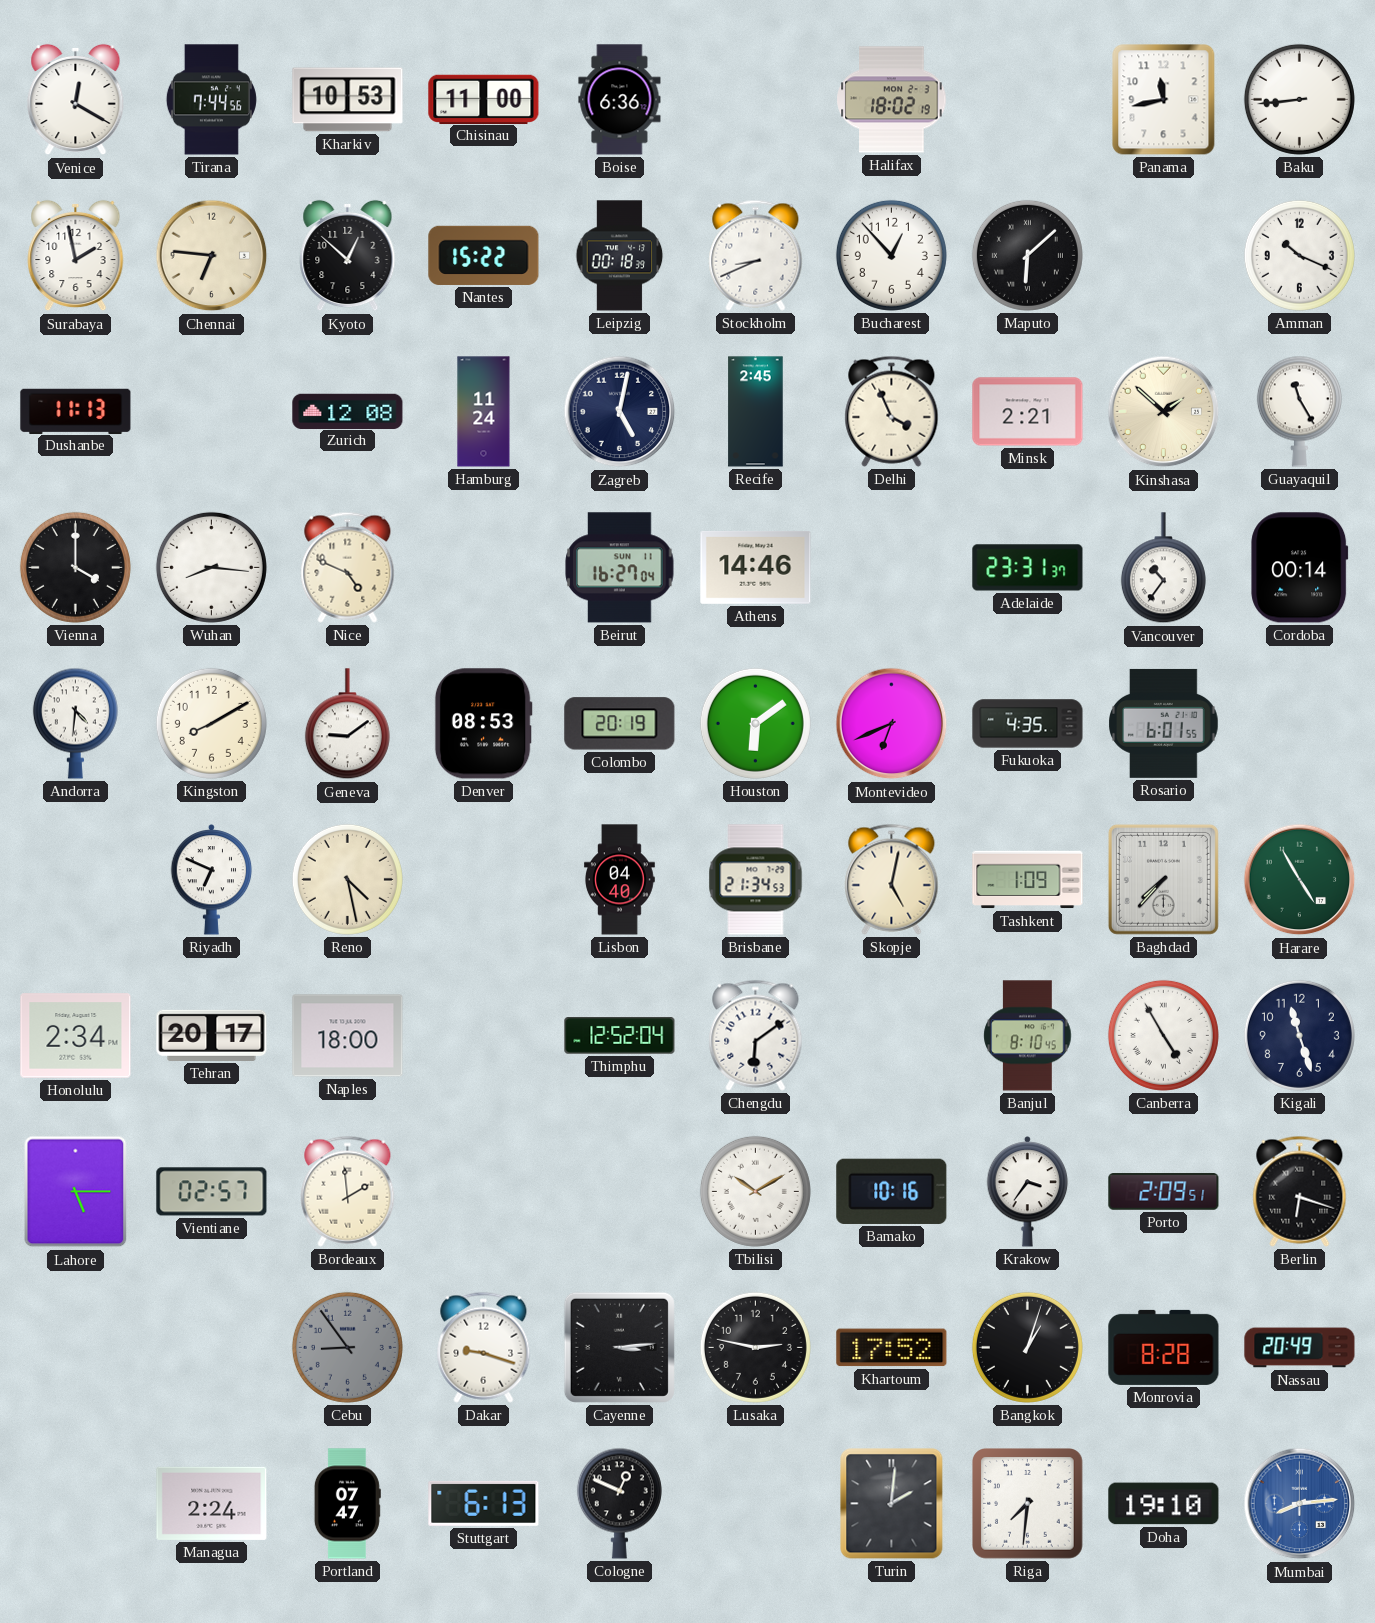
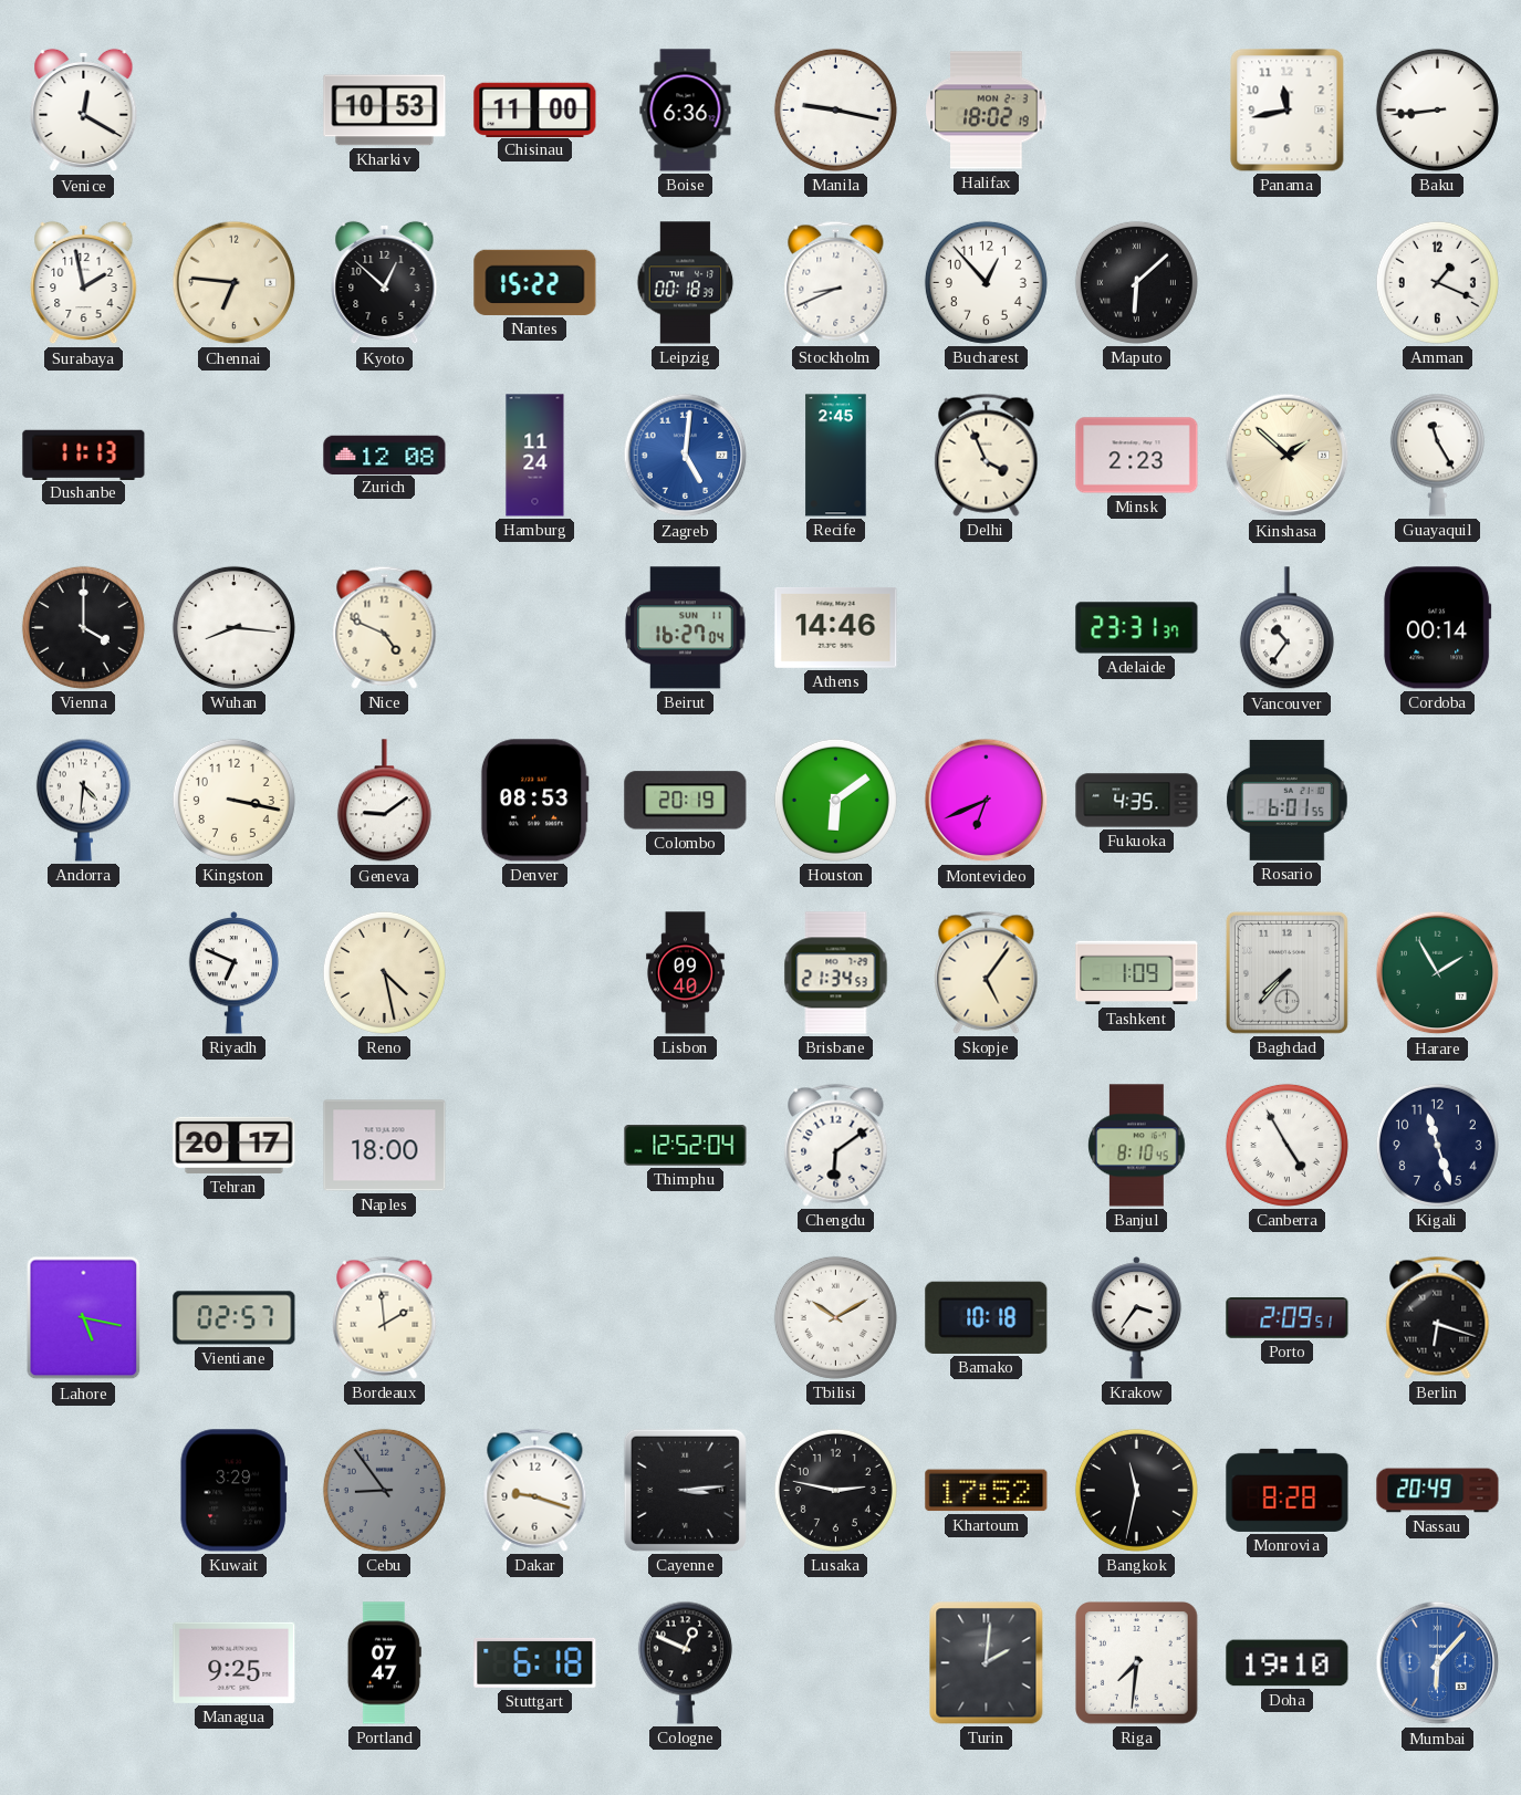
Tirana: 7:44 -> none
Manila: none -> 9:17
Amman: 10:19 -> 1:19
Zagreb: 5:02 -> 5:01
Zagreb dial: navy -> blue
Minsk: 2:21 -> 2:23
Kingston: 8:10 -> 3:17
Lisbon: 04:40 -> 09:40
Skopje: 5:02 -> 5:06
Harare: 4:55 -> 1:55
Honolulu: 2:34 -> none
Lahore: 5:15 -> 5:17
Bamako: 10:16 -> 10:18
Kuwait: none -> 3:29
Bangkok: 1:03 -> 11:32
Managua: 2:24 -> 9:25
Stuttgart: 6:13 -> 6:18
Mumbai: 8:14 -> 6:07
